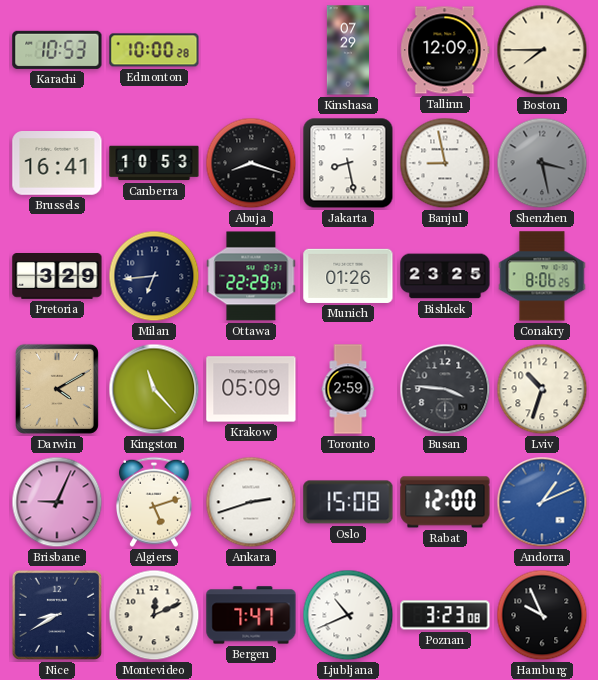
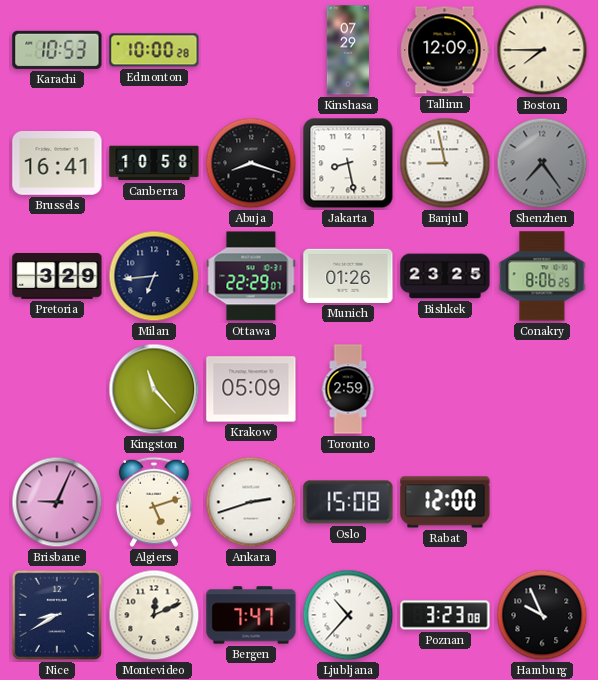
Canberra: 10:53 -> 10:58
Shenzhen: 3:28 -> 7:24
Darwin: 4:10 -> none
Busan: 3:46 -> none
Lviv: 10:33 -> none
Andorra: 1:11 -> none
Ljubljana: 10:41 -> 10:37
